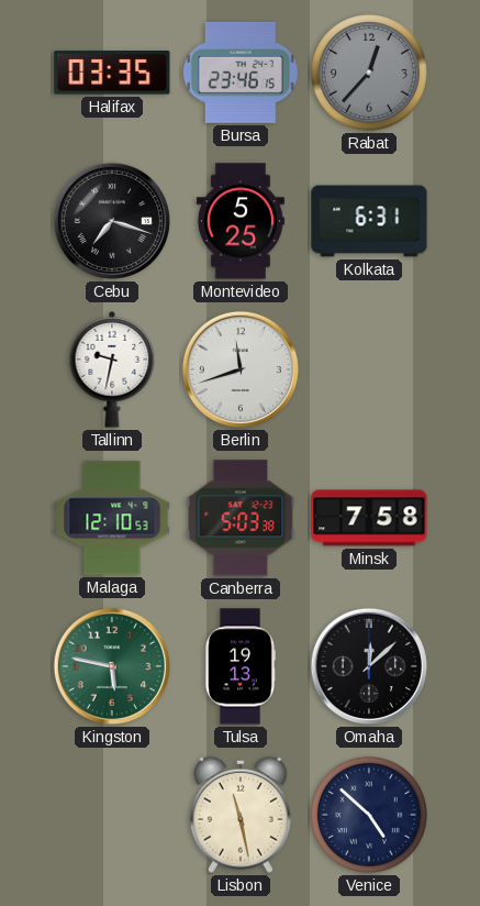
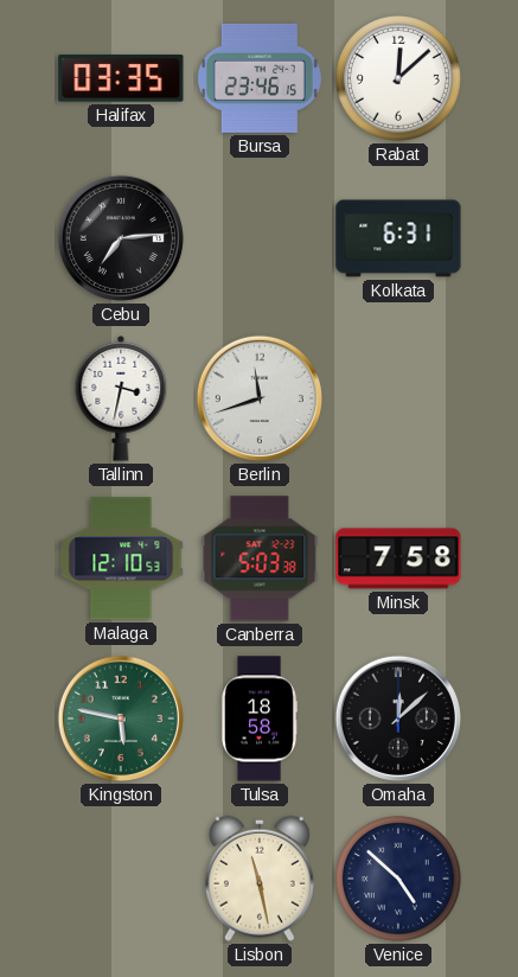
Rabat: 12:37 -> 12:08
Rabat dial: grey -> white
Cebu: 7:18 -> 7:14
Montevideo: 5:25 -> none
Tallinn: 9:32 -> 3:32
Tulsa: 19:13 -> 18:58
